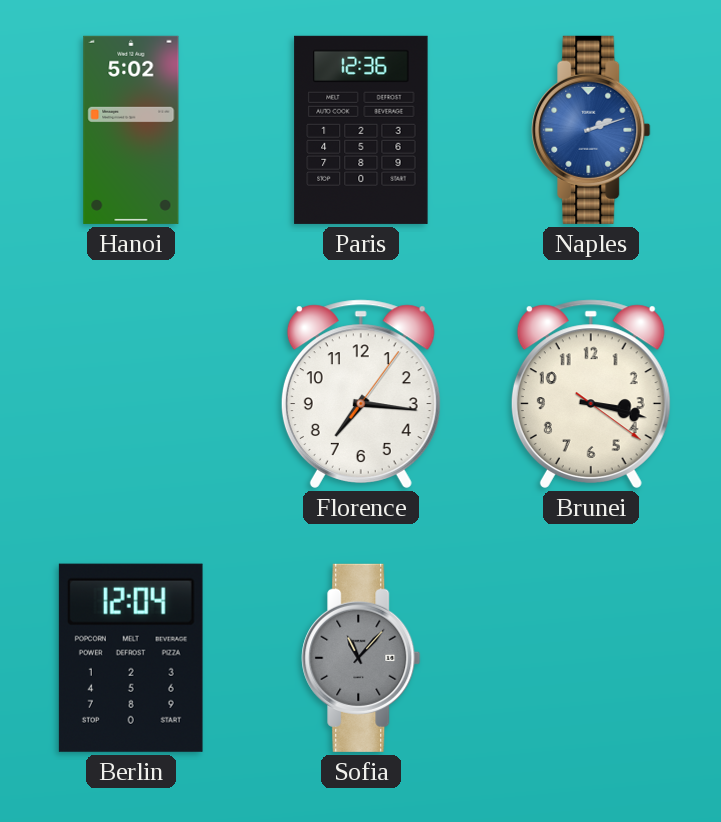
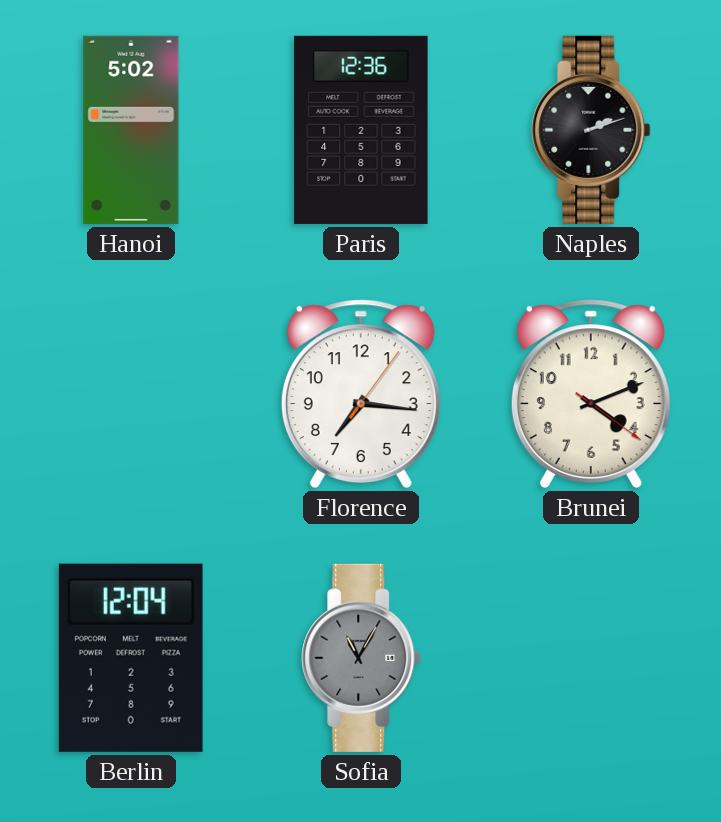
Naples dial: blue -> black
Brunei: 3:17 -> 4:11
Sofia: 11:07 -> 11:05
